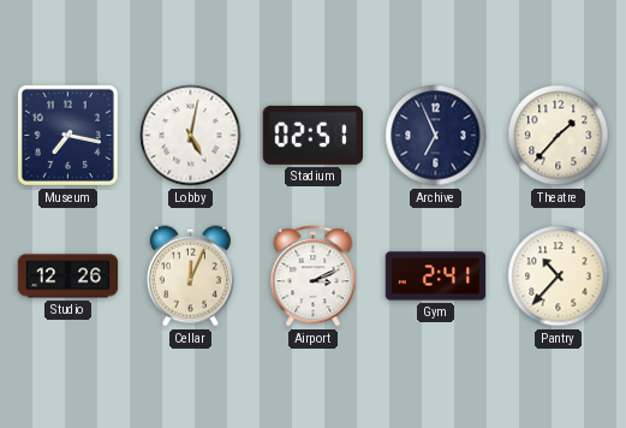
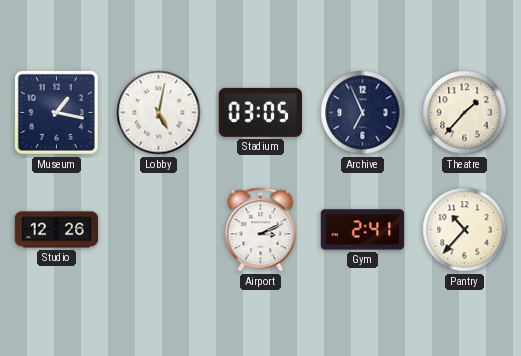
Museum: 7:17 -> 1:17
Stadium: 02:51 -> 03:05
Cellar: 12:04 -> none
